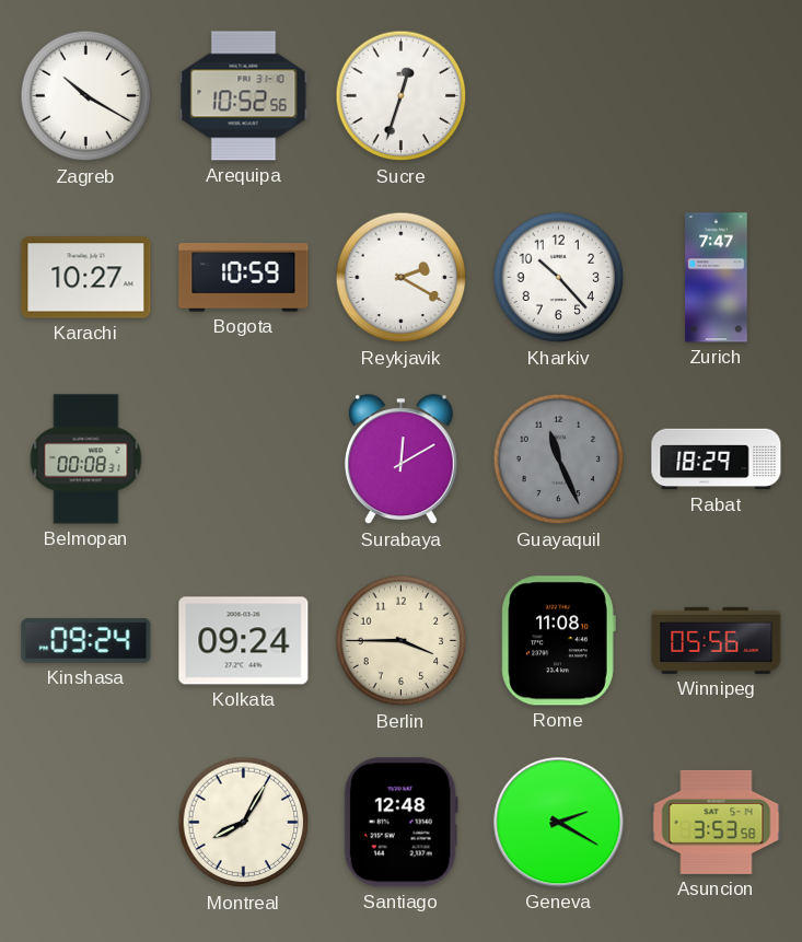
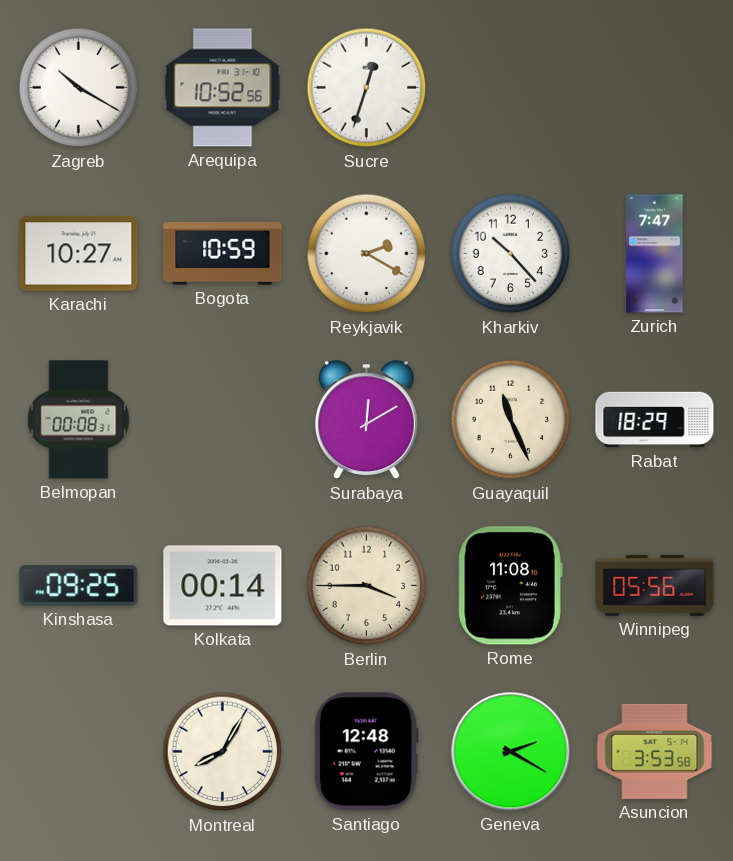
Guayaquil dial: grey -> cream
Kinshasa: 09:24 -> 09:25
Kolkata: 09:24 -> 00:14
